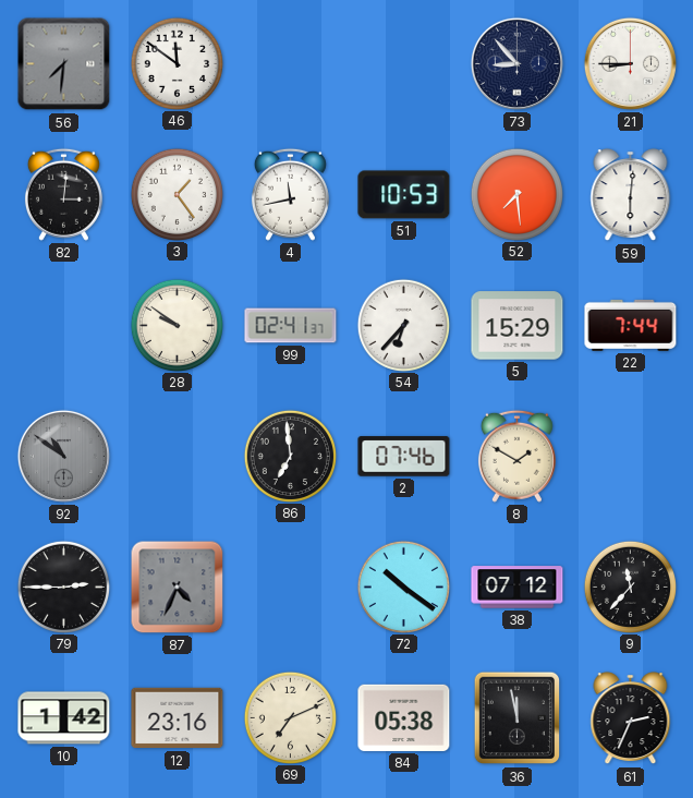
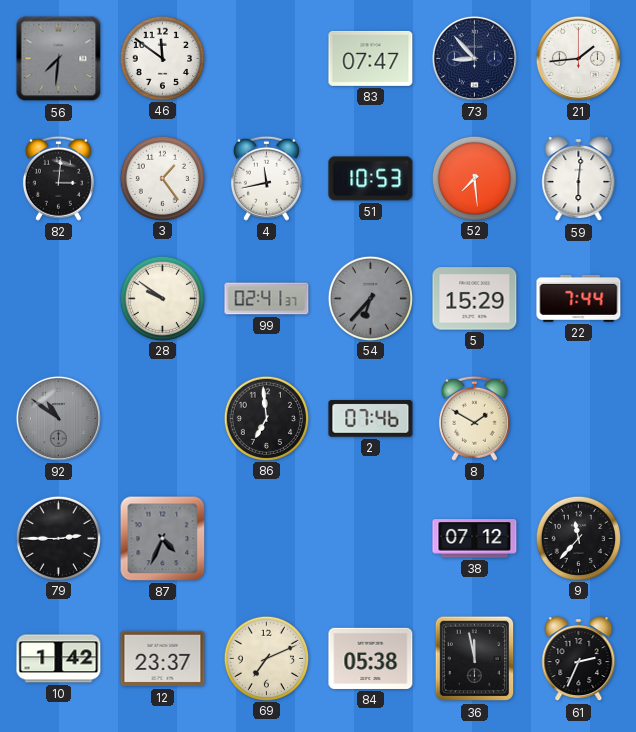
83: none -> 07:47
21: 8:45 -> 1:44
54 dial: white -> grey
72: 10:21 -> none
12: 23:16 -> 23:37
